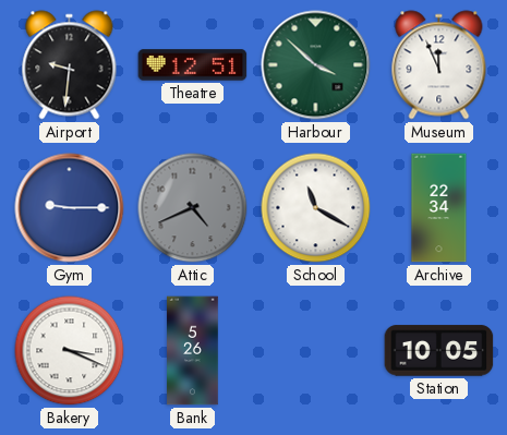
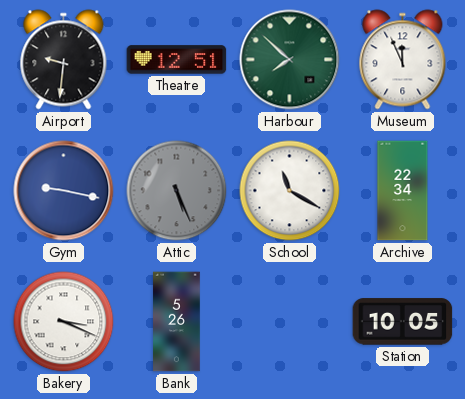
Harbour: 3:52 -> 7:52
Gym: 9:15 -> 9:17
Attic: 4:41 -> 5:26
